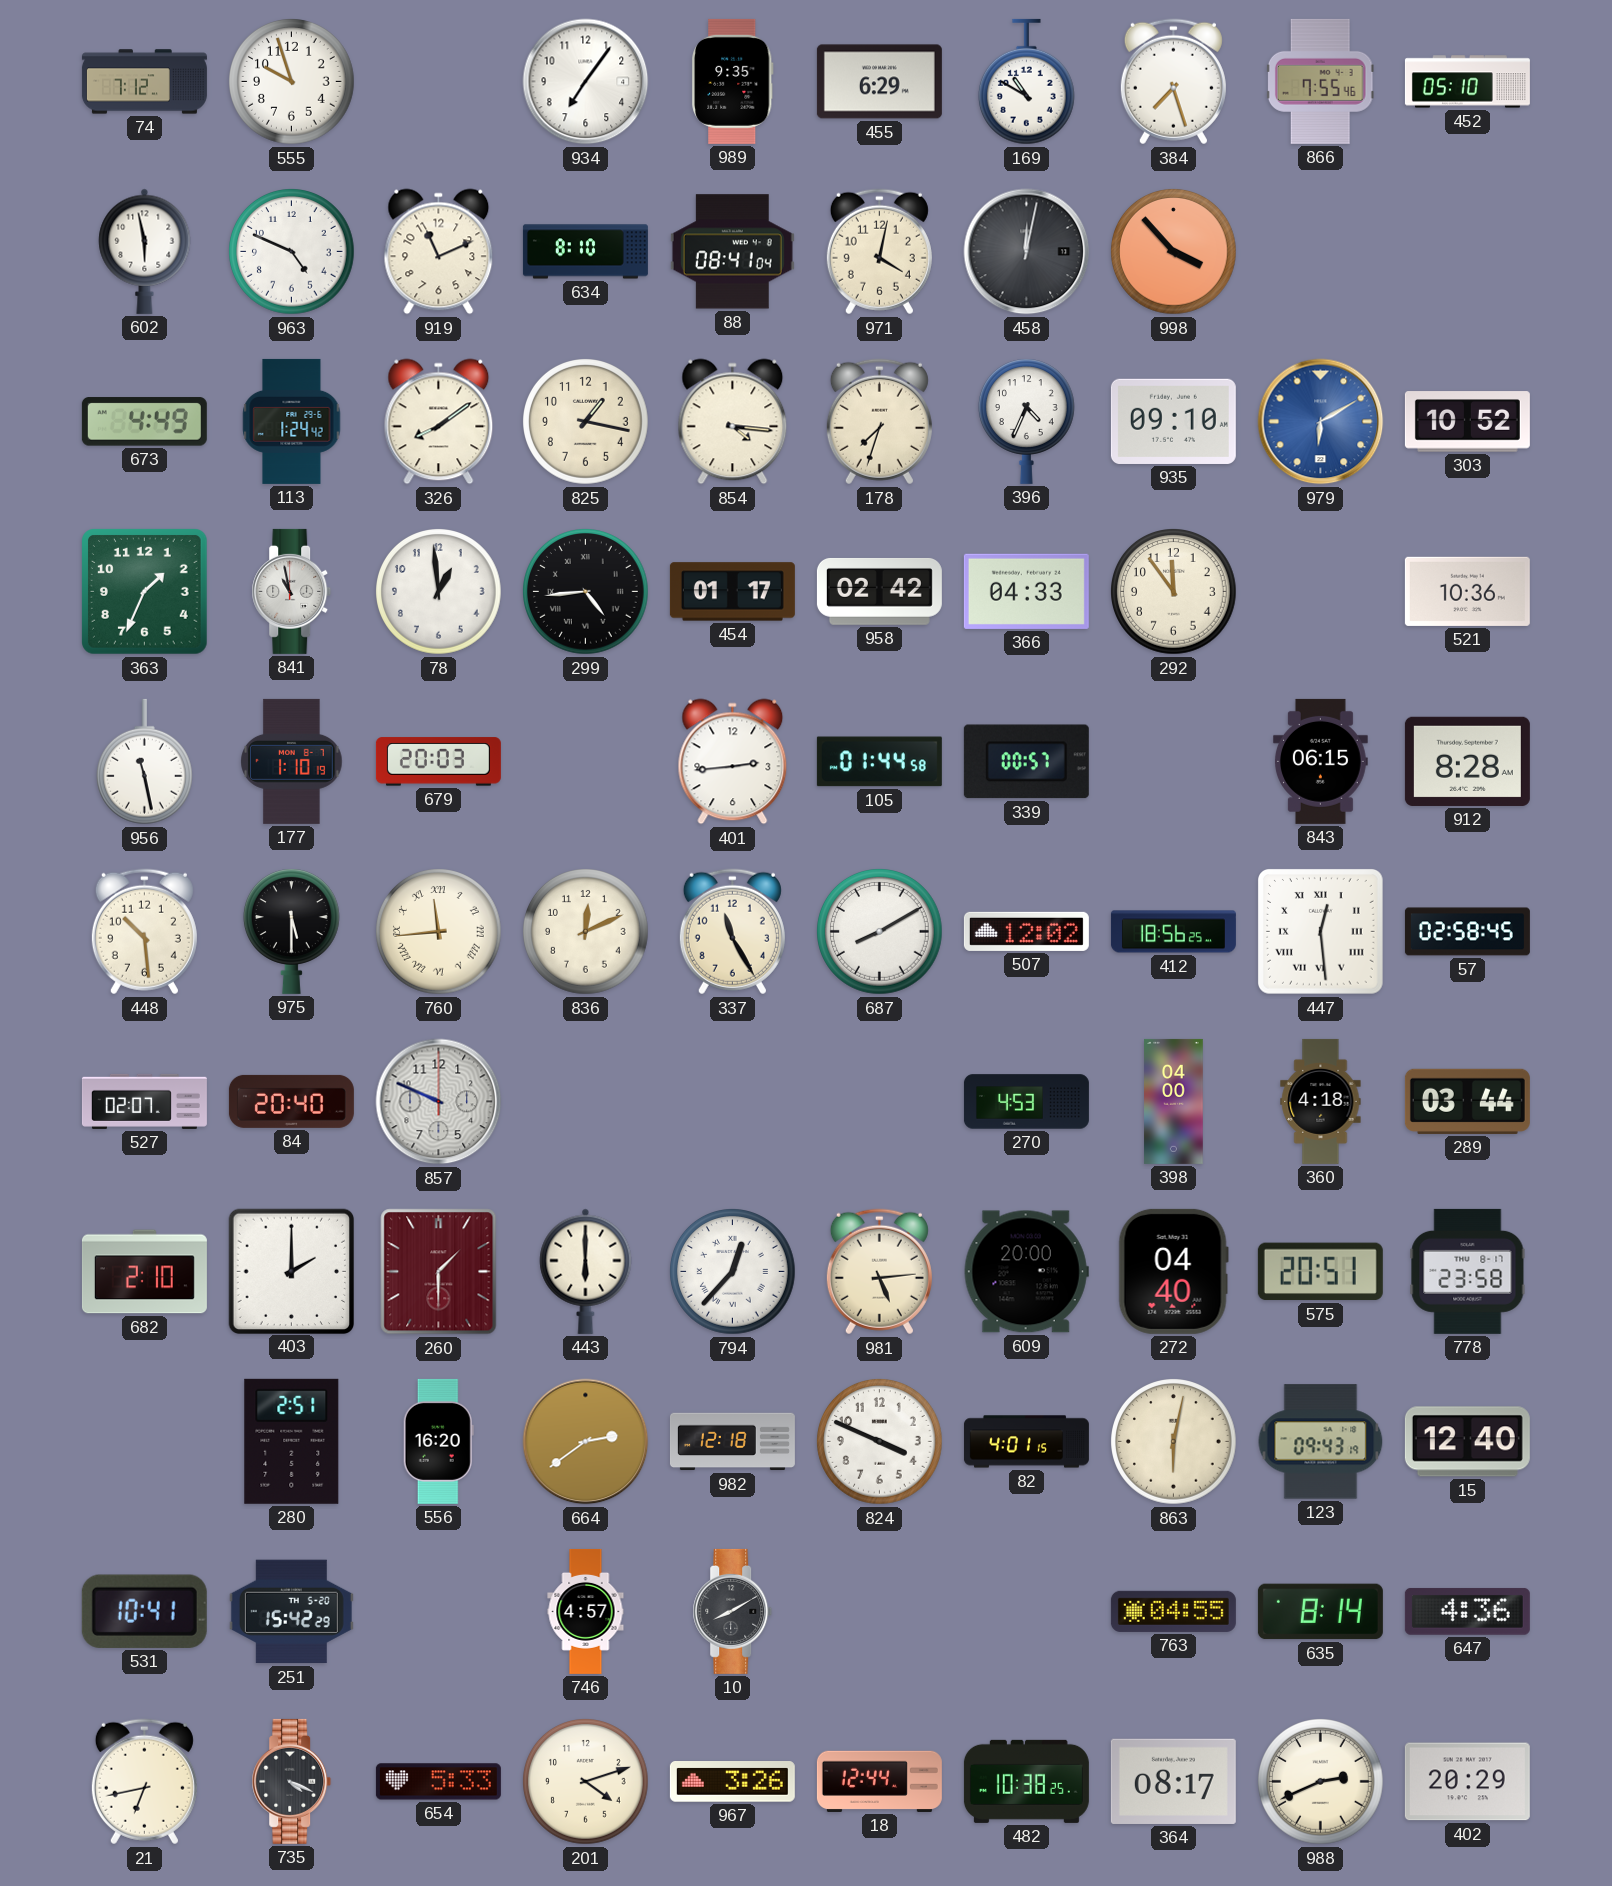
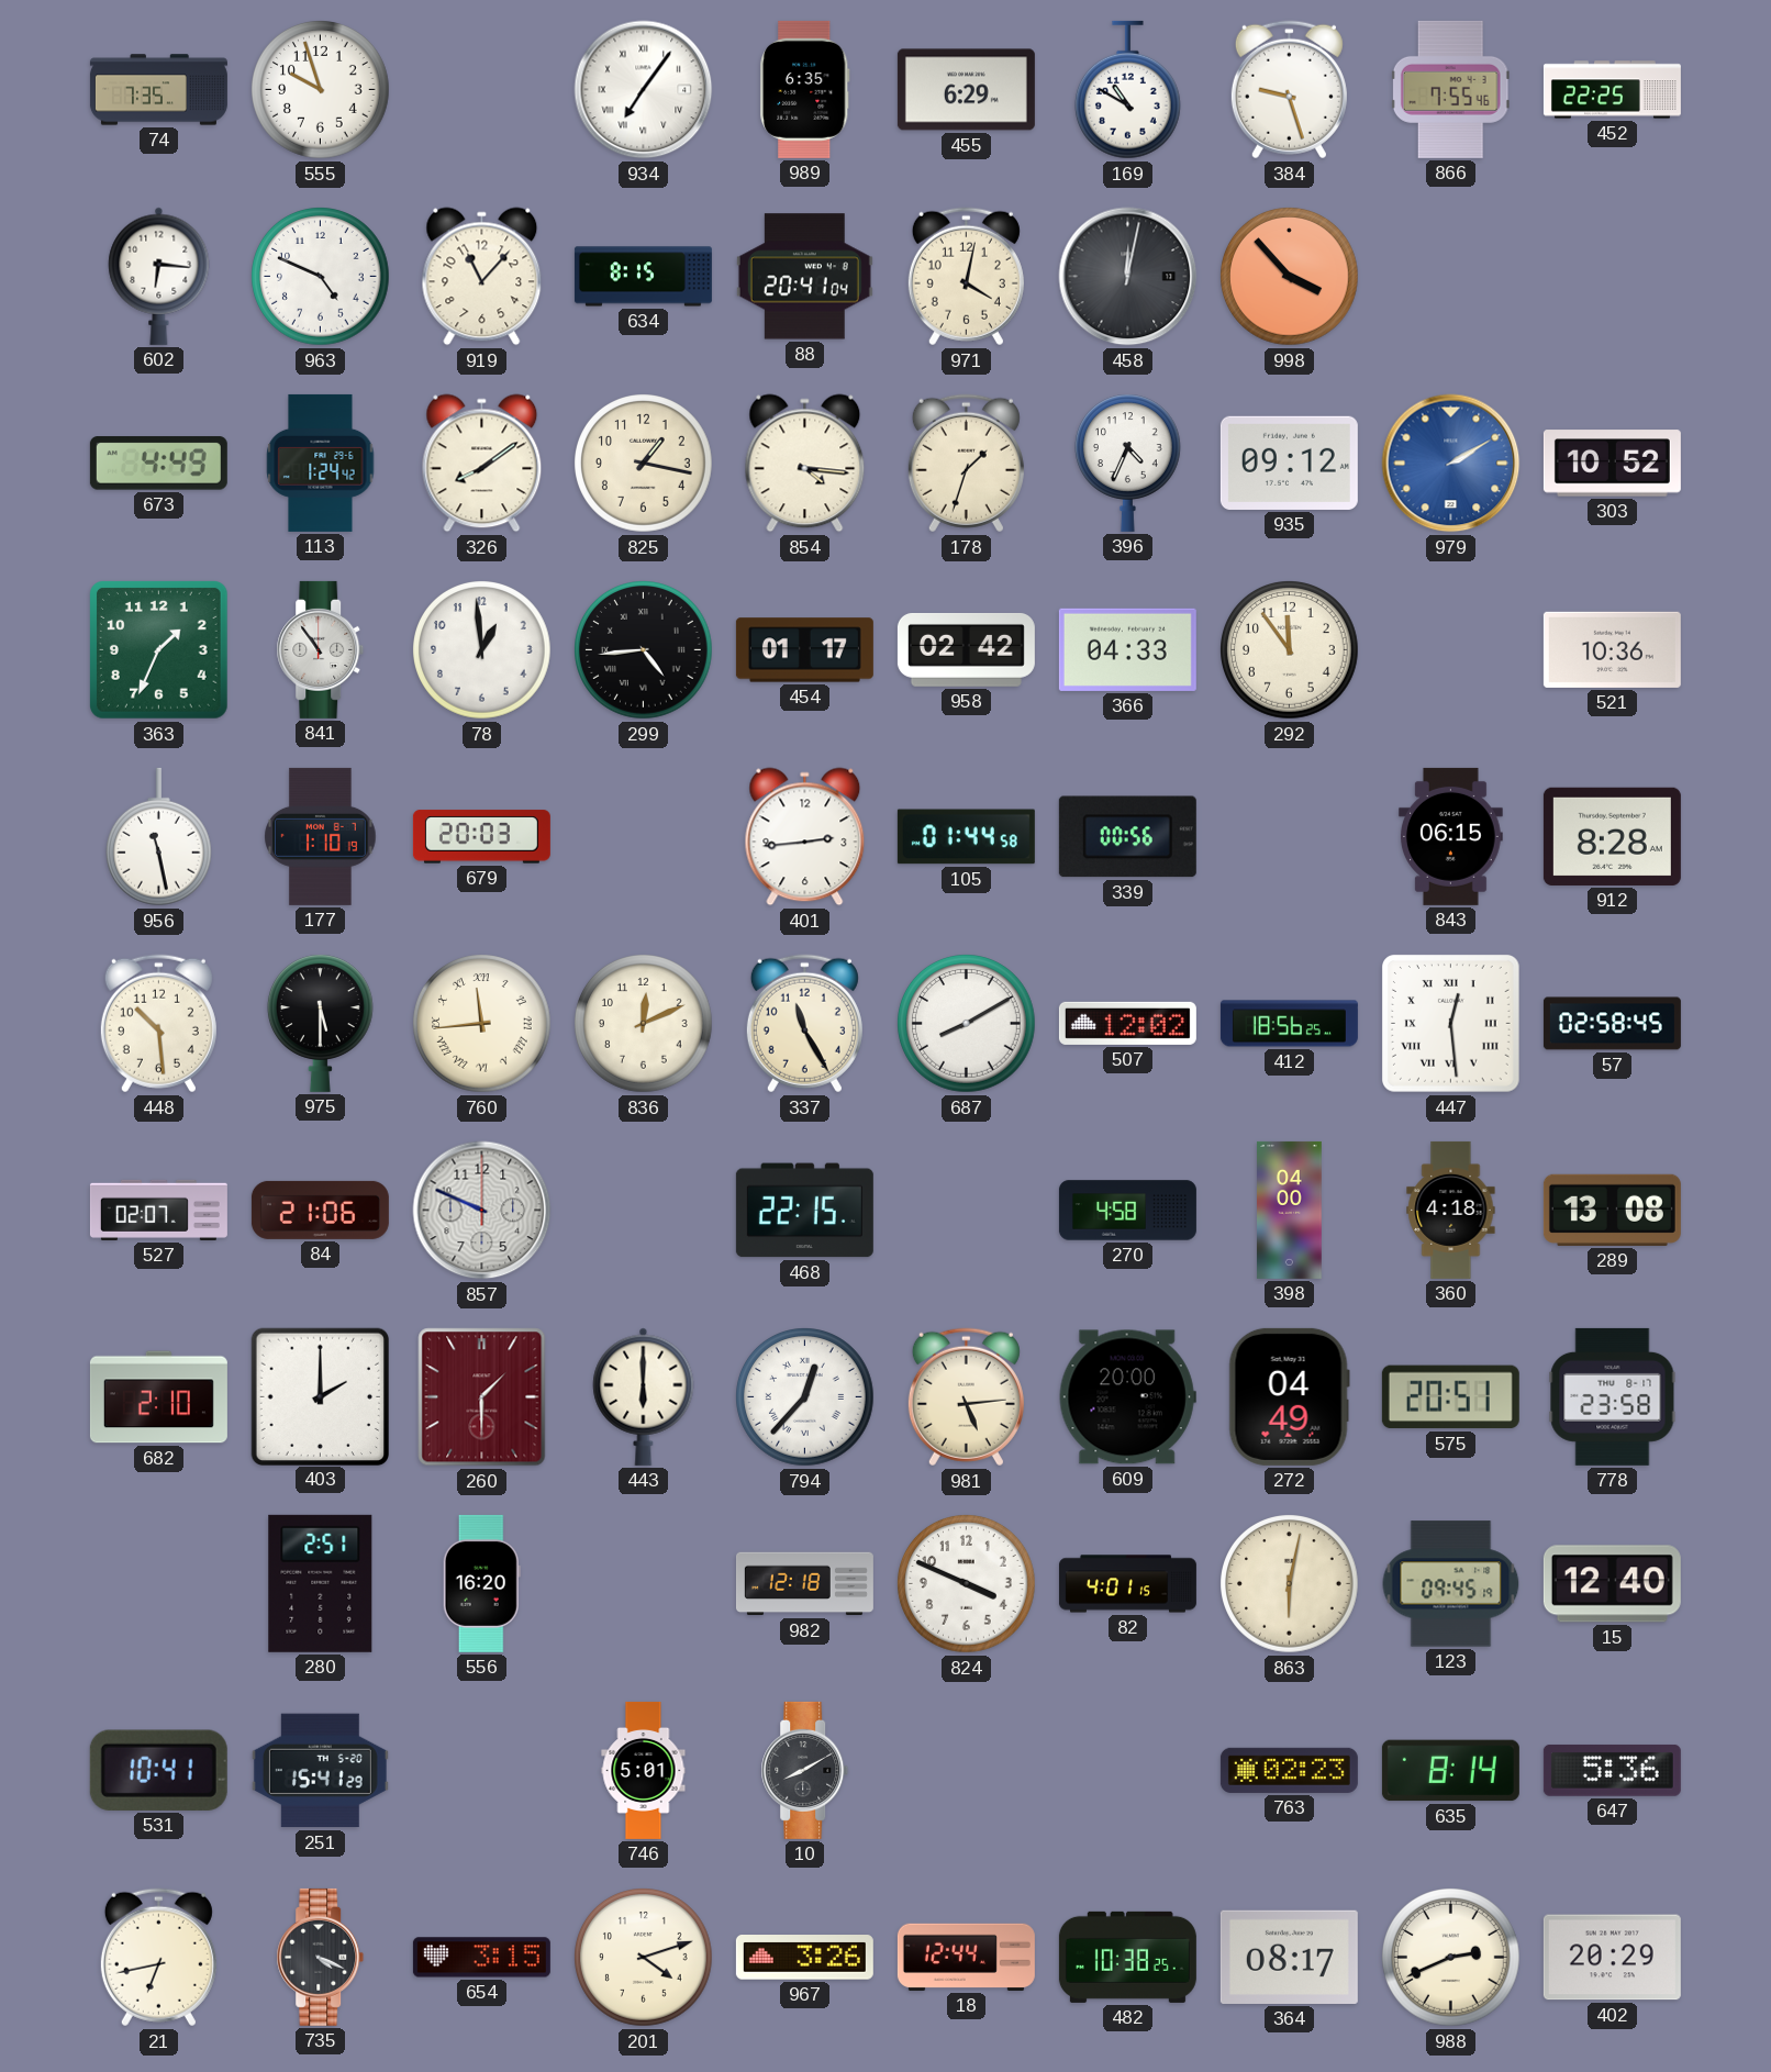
74: 7:12 -> 7:35
934 numerals: Arabic -> Roman
989: 9:35 -> 6:35
384: 7:27 -> 9:27
452: 05:10 -> 22:25
602: 5:58 -> 6:16
919: 11:11 -> 11:07
634: 8:10 -> 8:15
88: 08:41 -> 20:41
178: 7:33 -> 1:33
935: 09:10 -> 09:12
979: 6:10 -> 2:10
841: 10:58 -> 10:54
339: 00:57 -> 00:56
84: 20:40 -> 21:06
468: none -> 22:15
270: 4:53 -> 4:58
289: 03:44 -> 13:08
272: 04:40 -> 04:49
664: 2:39 -> none
123: 09:43 -> 09:45
251: 15:42 -> 15:41
746: 4:57 -> 5:01
763: 04:55 -> 02:23
647: 4:36 -> 5:36
654: 5:33 -> 3:15
